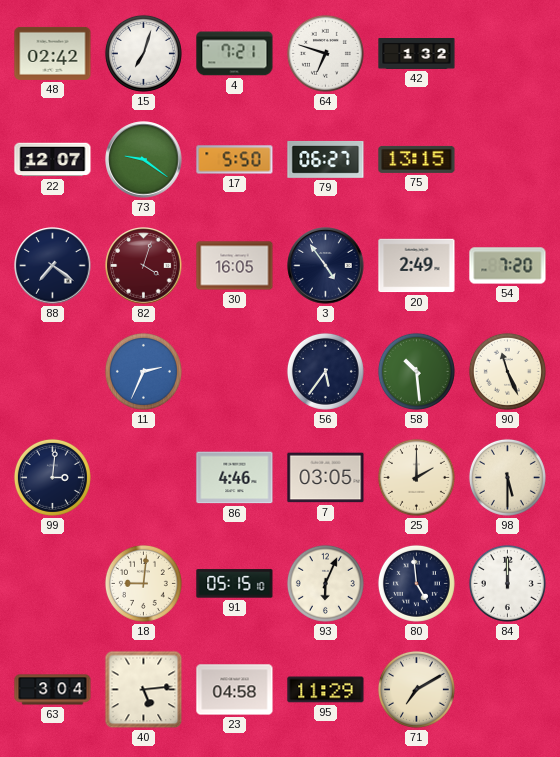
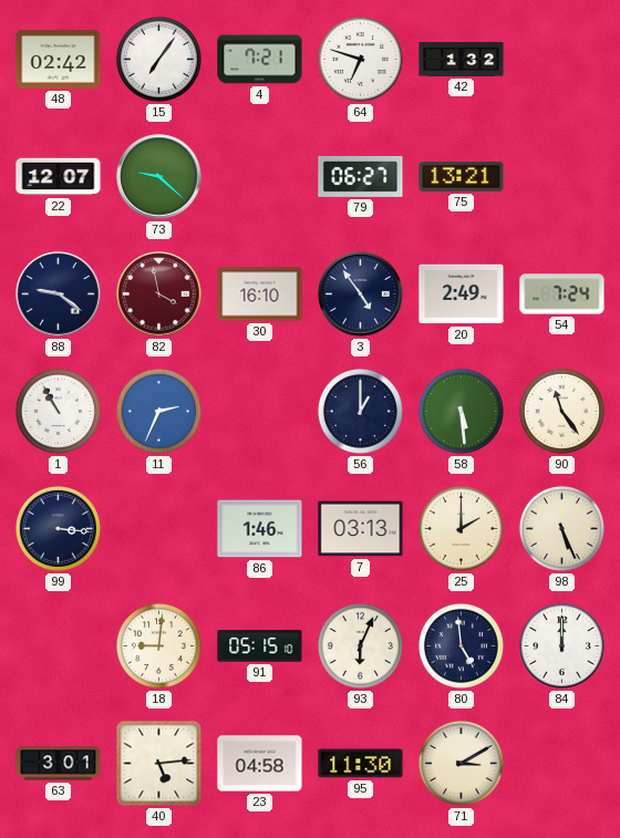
15: 7:03 -> 7:06
73: 9:21 -> 9:22
17: 5:50 -> none
75: 13:15 -> 13:21
88: 7:21 -> 9:21
82: 4:03 -> 3:58
30: 16:05 -> 16:10
54: 7:20 -> 7:24
1: none -> 10:55
56: 5:36 -> 1:00
58: 10:29 -> 5:29
90: 11:26 -> 11:24
99: 3:01 -> 3:16
86: 4:46 -> 1:46
7: 03:05 -> 03:13
98: 5:30 -> 5:26
63: 3:04 -> 3:01
95: 11:29 -> 11:30
71: 7:10 -> 3:10
